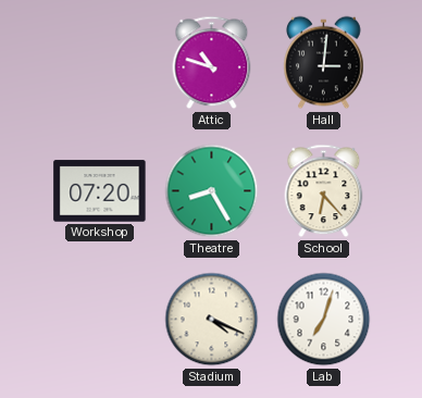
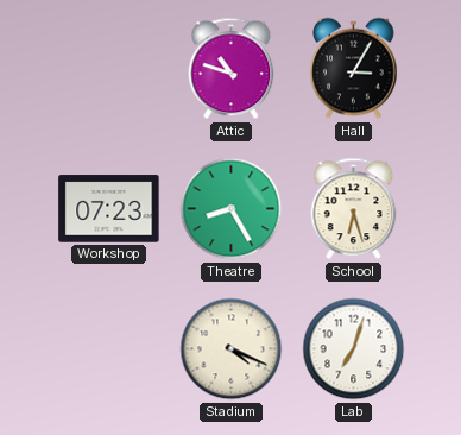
Hall: 3:01 -> 3:05
Workshop: 07:20 -> 07:23
School: 6:23 -> 6:27
